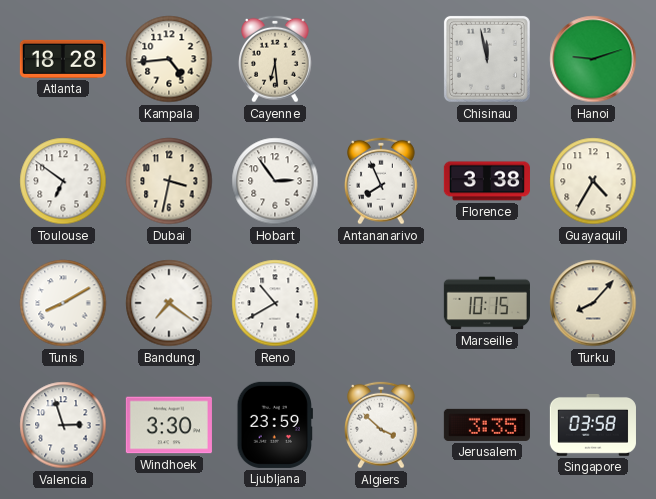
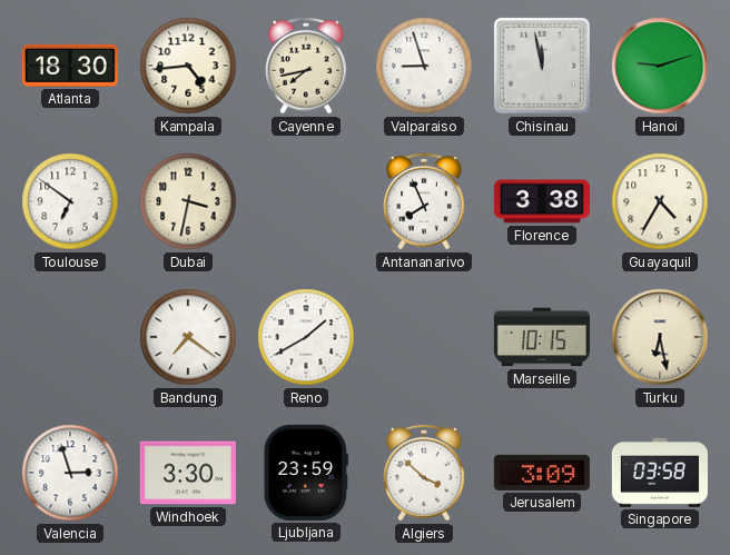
Atlanta: 18:28 -> 18:30
Cayenne: 6:29 -> 7:43
Valparaiso: none -> 8:57
Hobart: 2:54 -> none
Tunis: 8:10 -> none
Reno: 10:40 -> 1:40
Turku: 8:07 -> 6:28
Jerusalem: 3:35 -> 3:09
